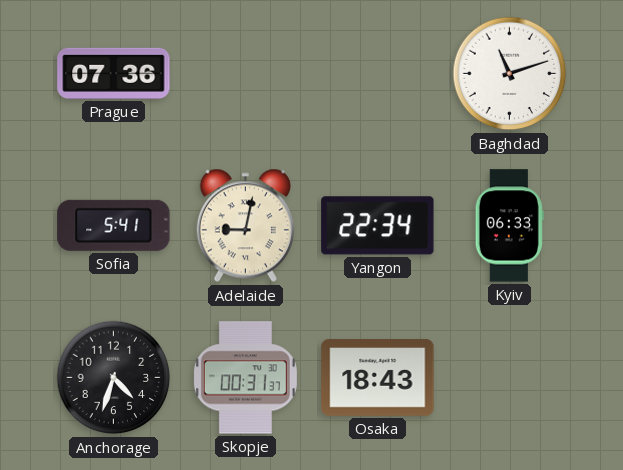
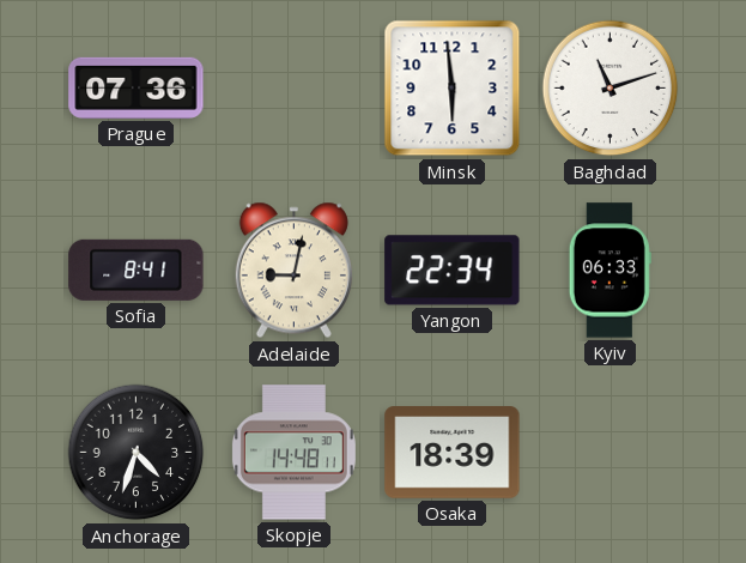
Minsk: none -> 5:59
Sofia: 5:41 -> 8:41
Skopje: 00:31 -> 14:48
Osaka: 18:43 -> 18:39
